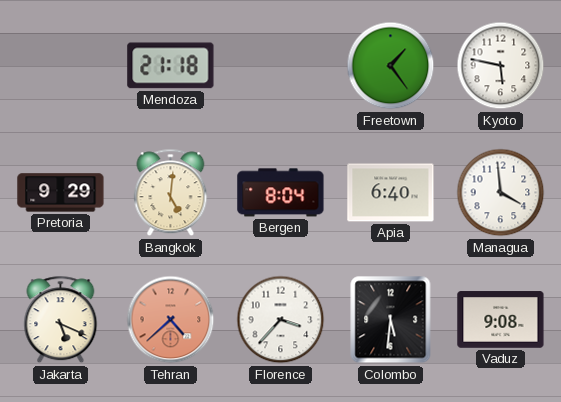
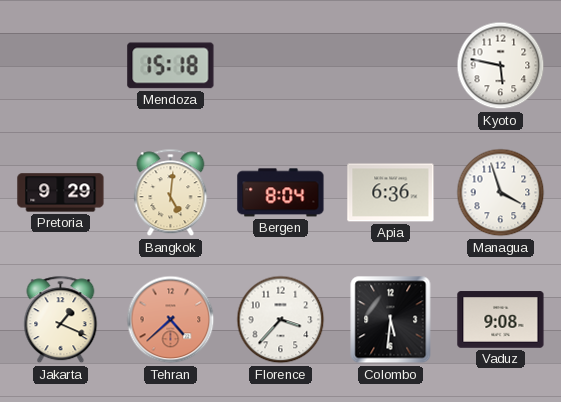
Mendoza: 21:18 -> 15:18
Freetown: 1:24 -> none
Apia: 6:40 -> 6:36
Managua: 3:59 -> 3:57
Jakarta: 5:19 -> 1:19
